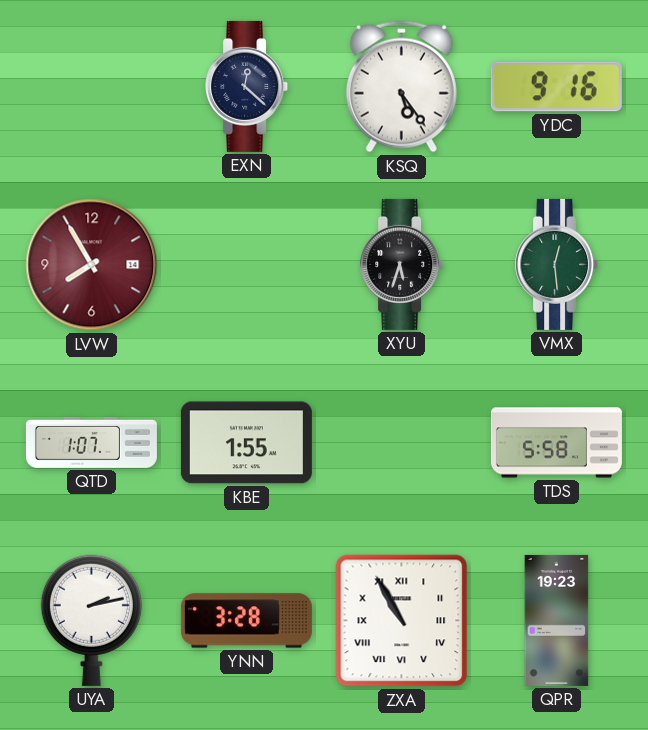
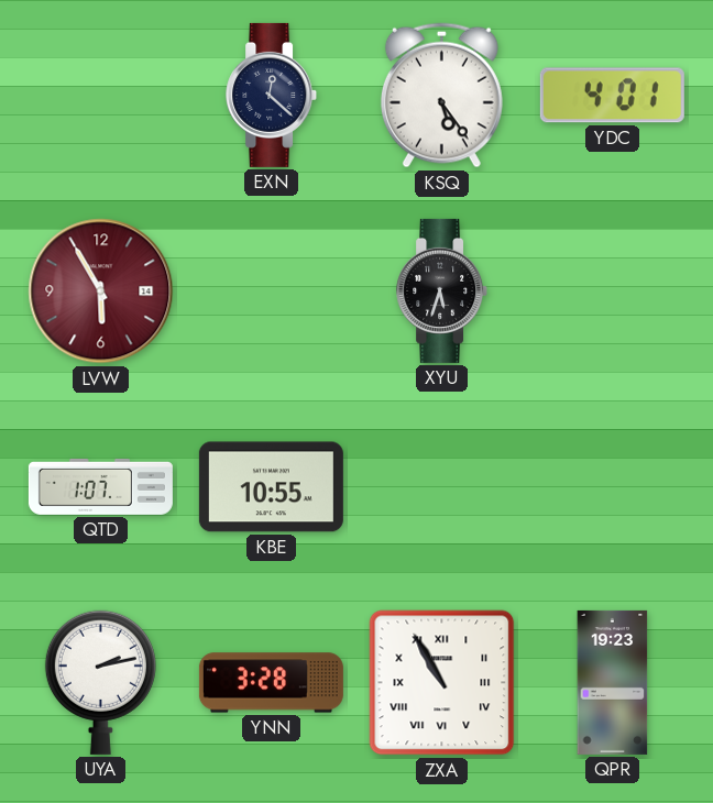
YDC: 9:16 -> 4:01
LVW: 7:55 -> 5:55
VMX: 12:29 -> none
KBE: 1:55 -> 10:55
TDS: 5:58 -> none
